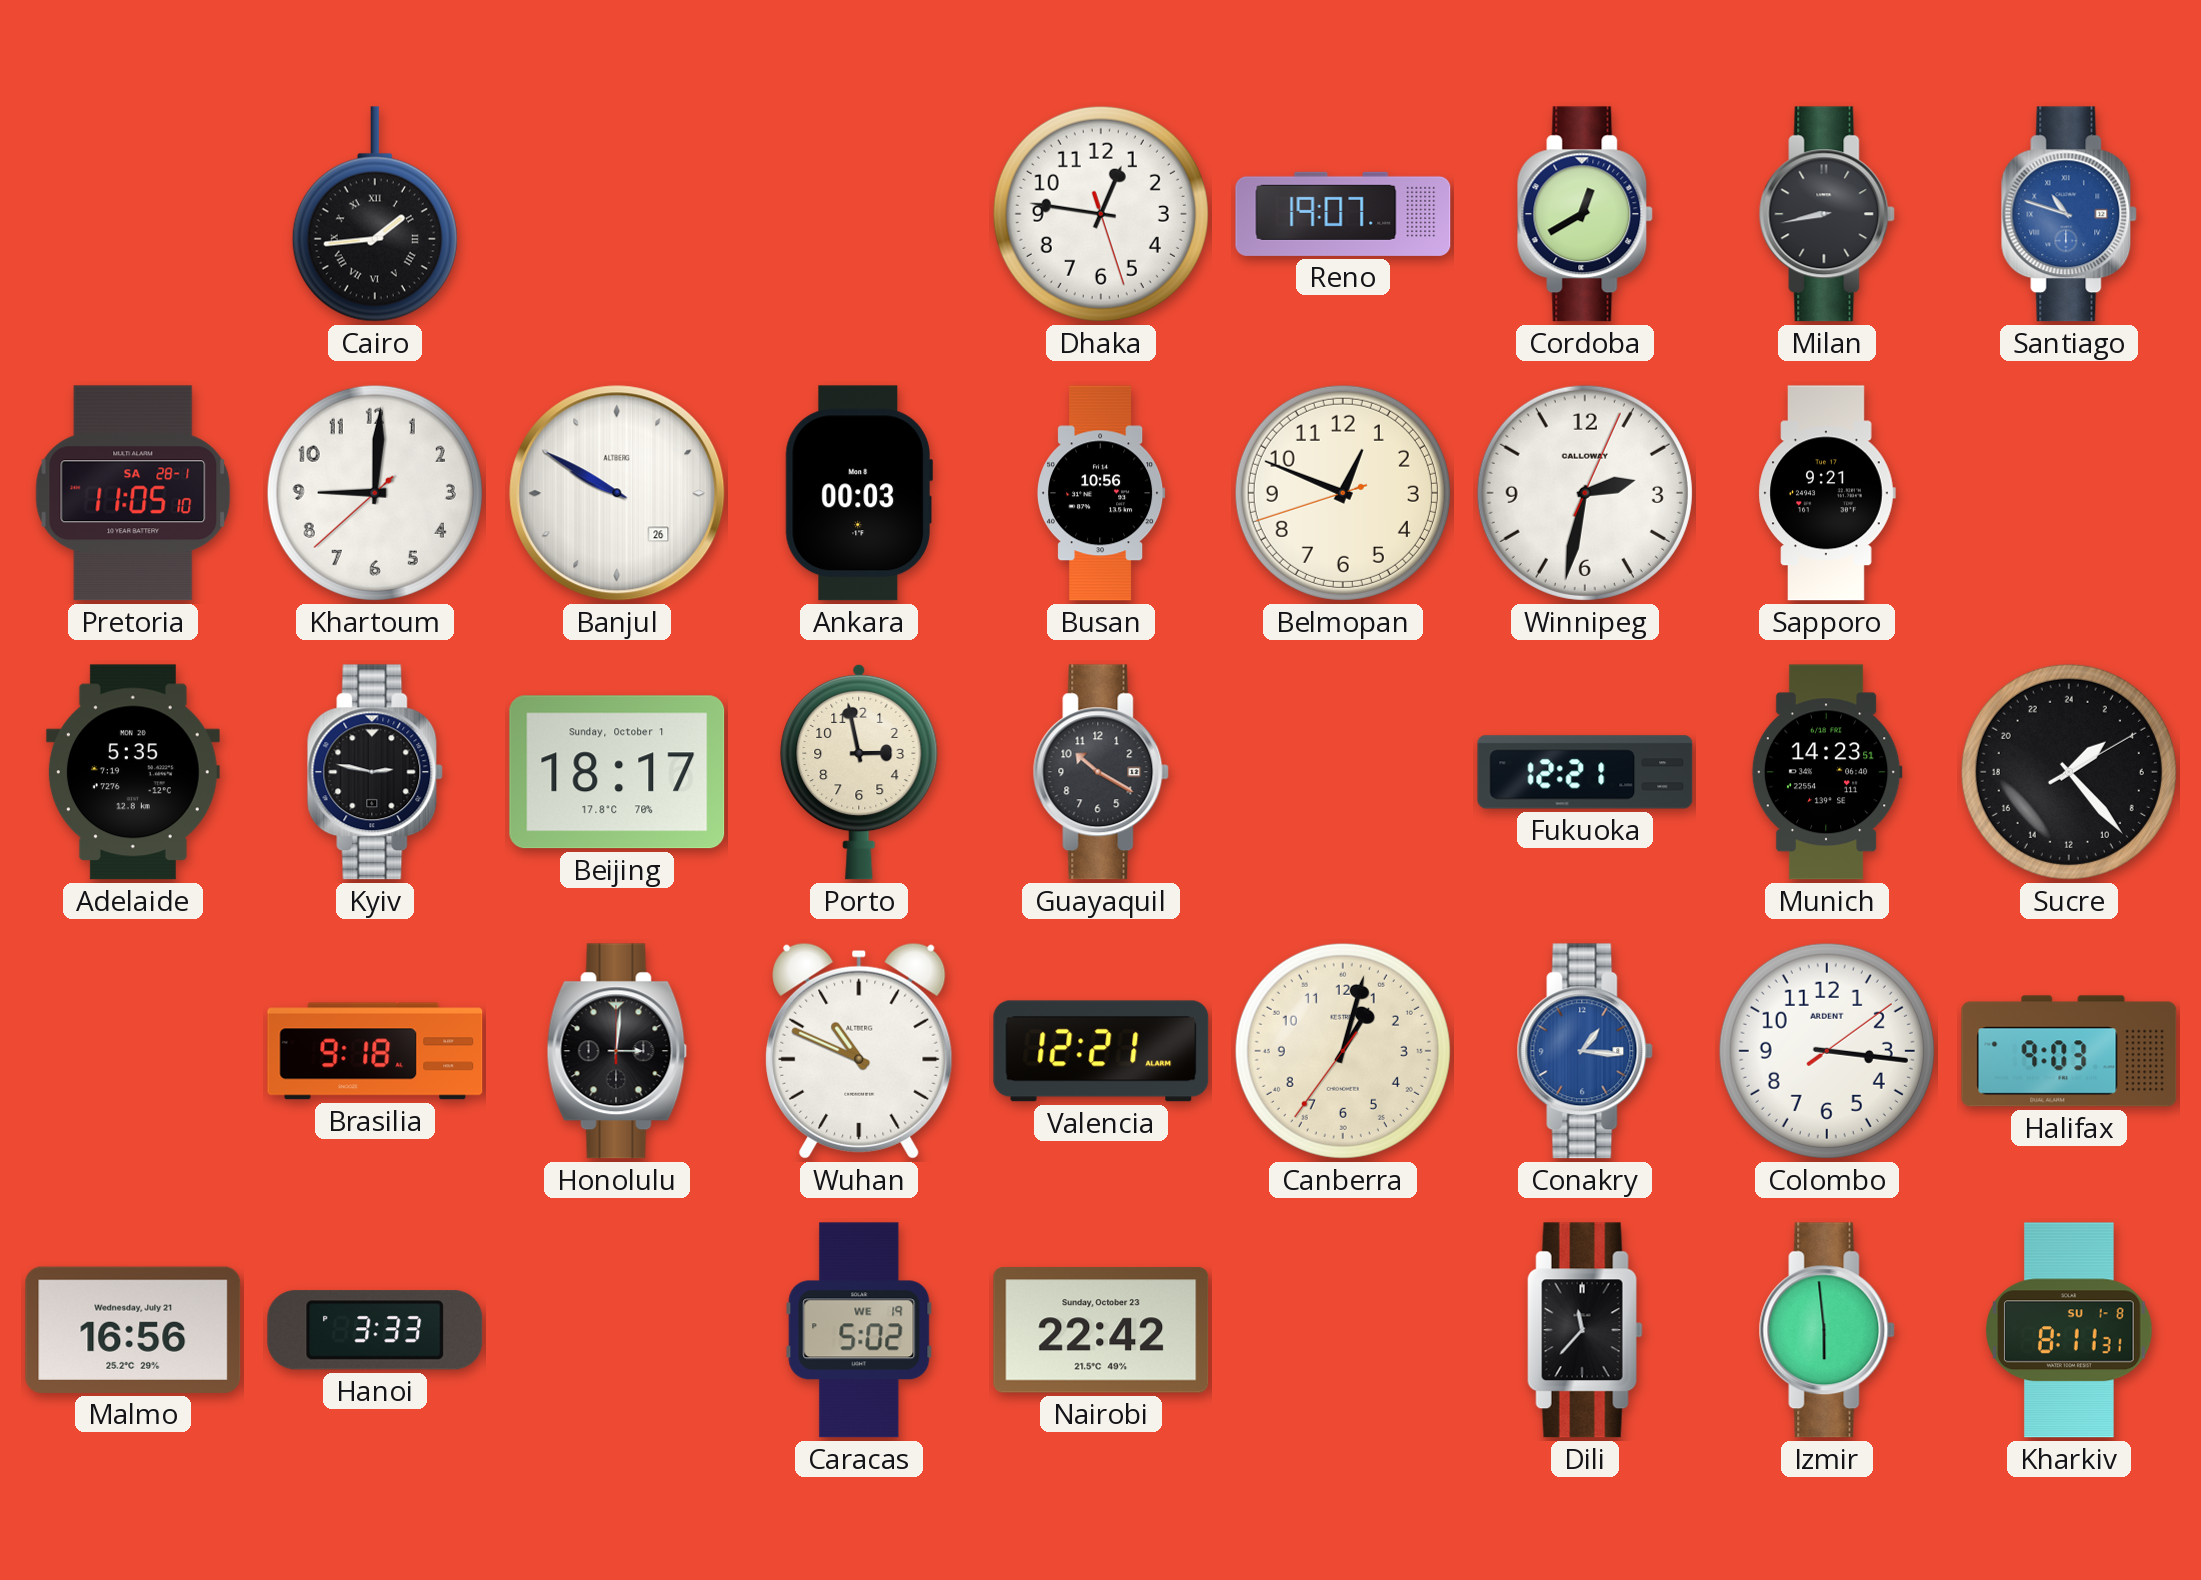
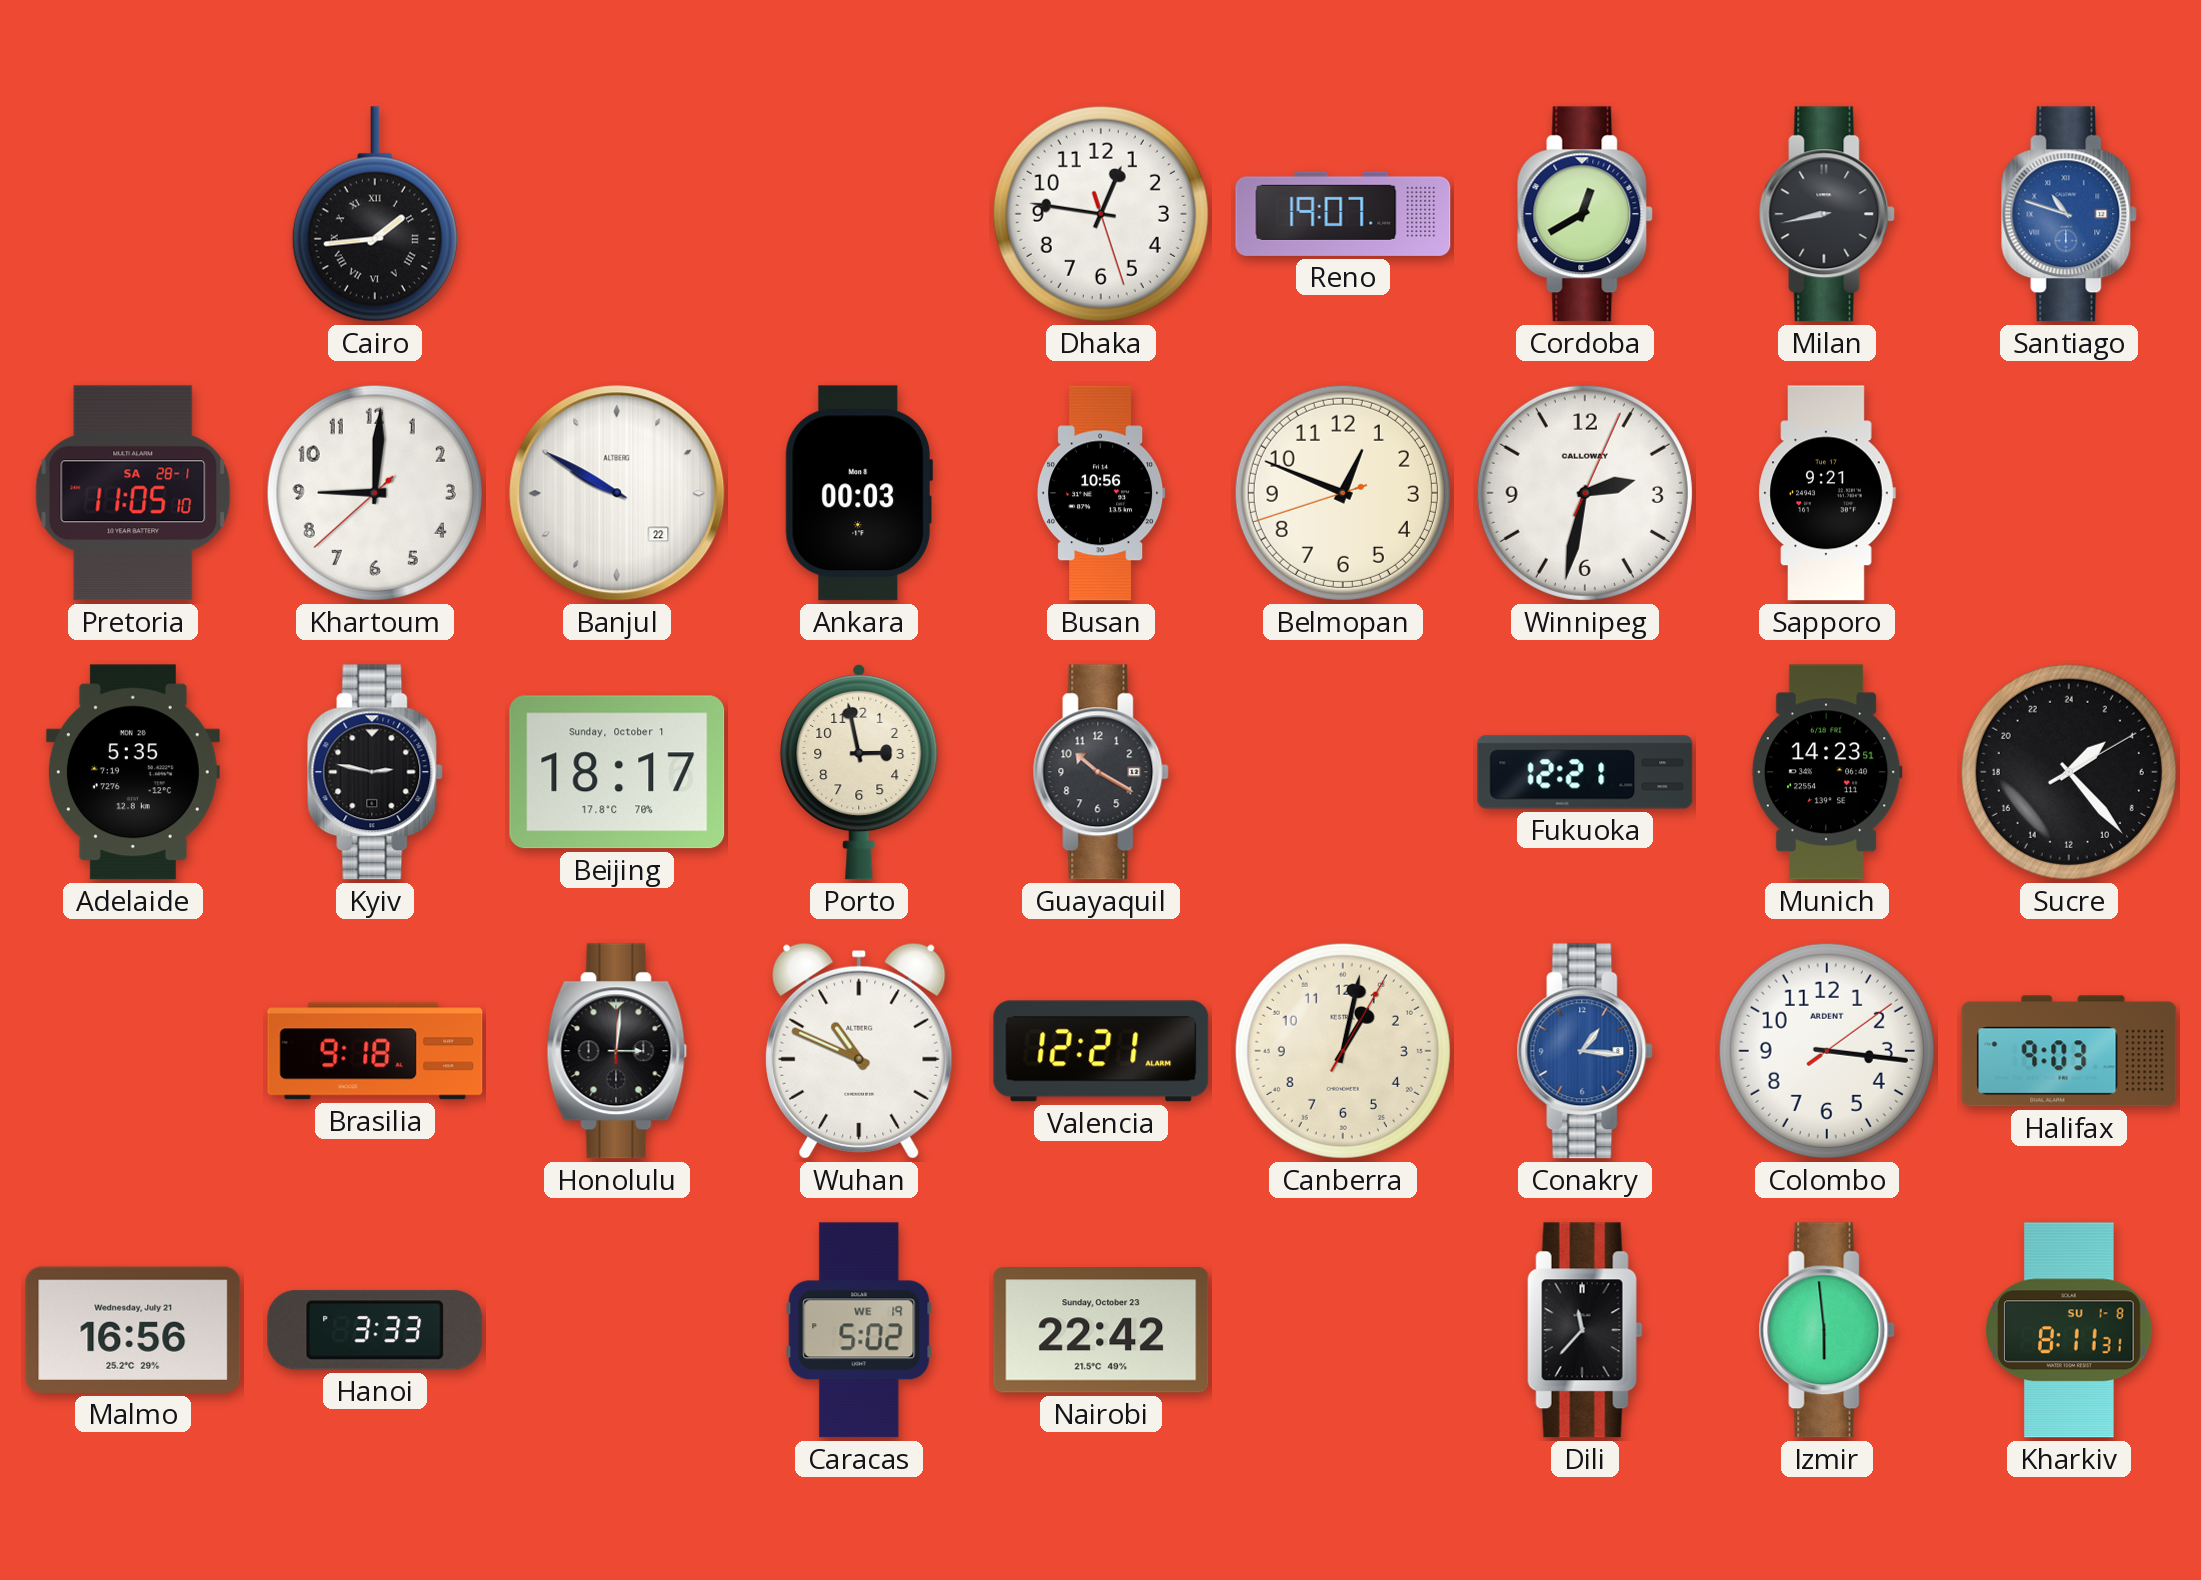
Banjul date: 26 -> 22
Canberra: 1:02:36 -> 1:02:05
